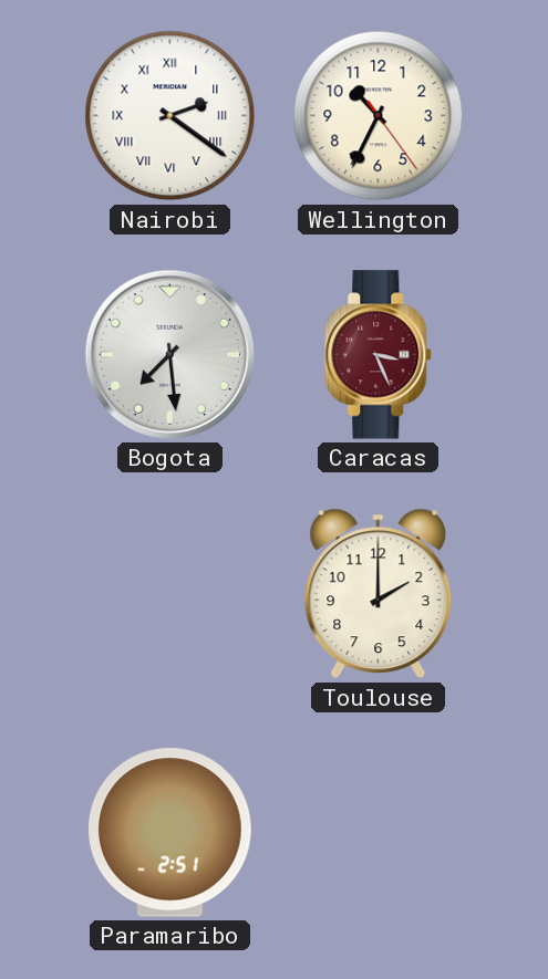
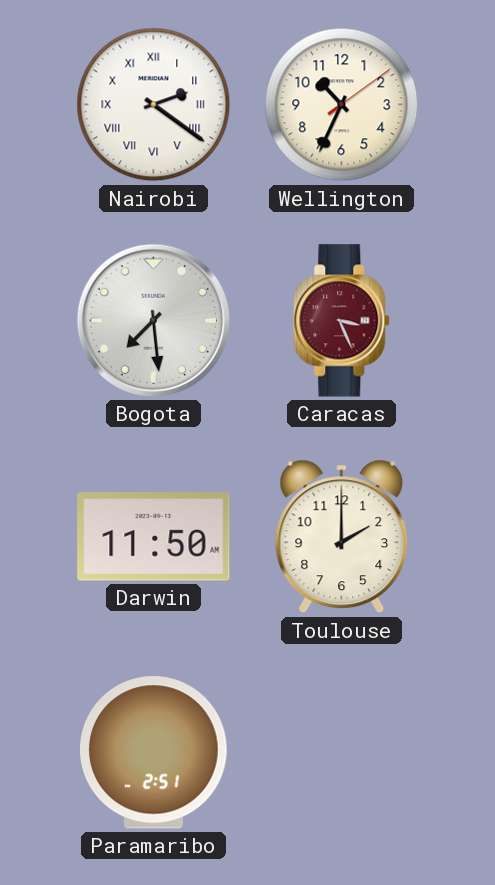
Wellington: 10:34:24 -> 10:34:09
Darwin: none -> 11:50
